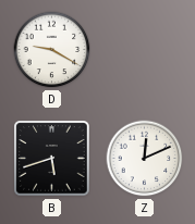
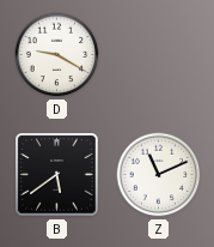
B: 5:42 -> 5:39
Z: 12:11 -> 11:11
